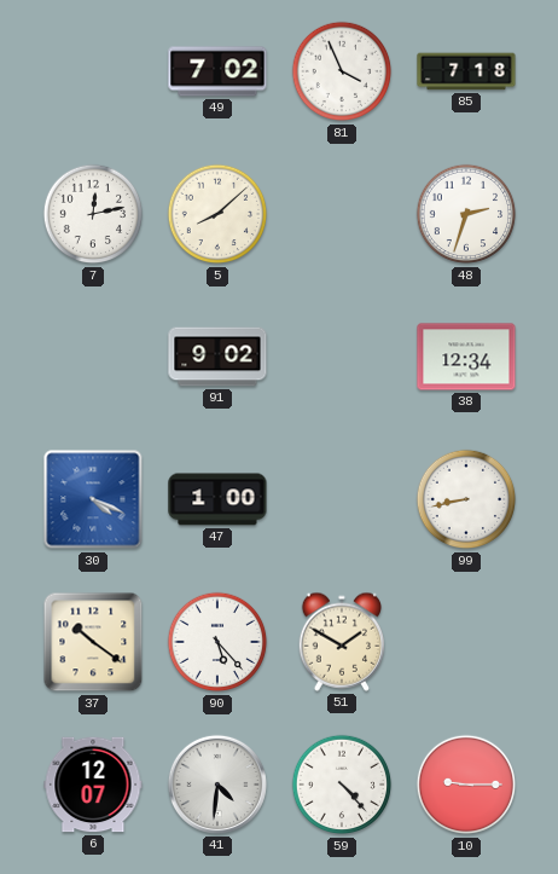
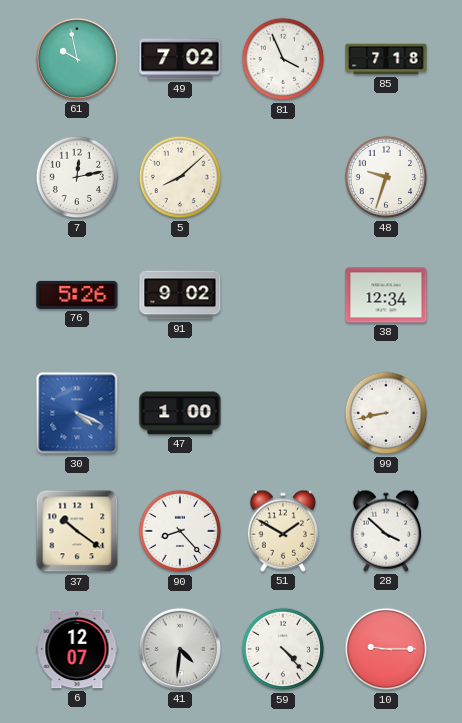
61: none -> 9:58
48: 2:33 -> 9:33
76: none -> 5:26
90: 5:23 -> 8:23
28: none -> 3:52
